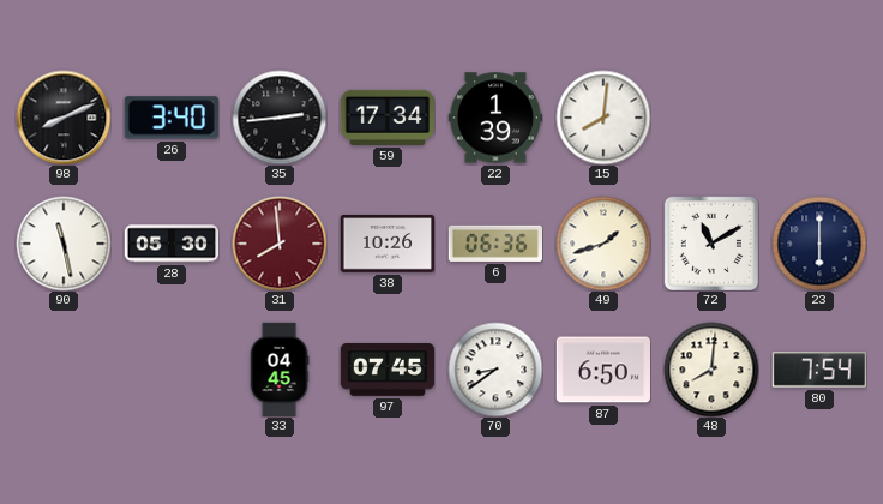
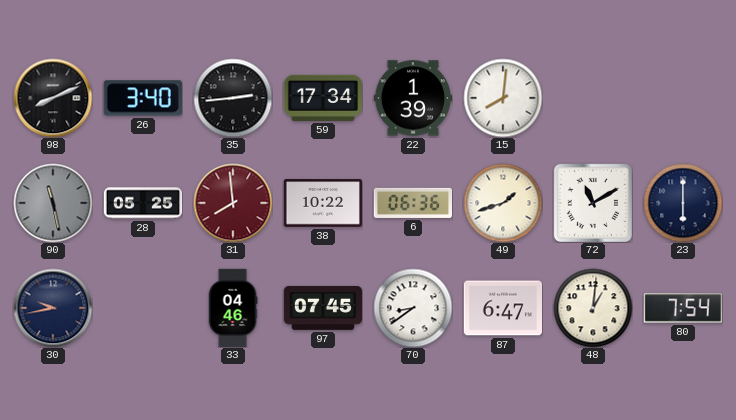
90 dial: white -> grey
28: 05:30 -> 05:25
38: 10:26 -> 10:22
30: none -> 9:43
33: 04:45 -> 04:46
87: 6:50 -> 6:47
48: 8:01 -> 1:01
